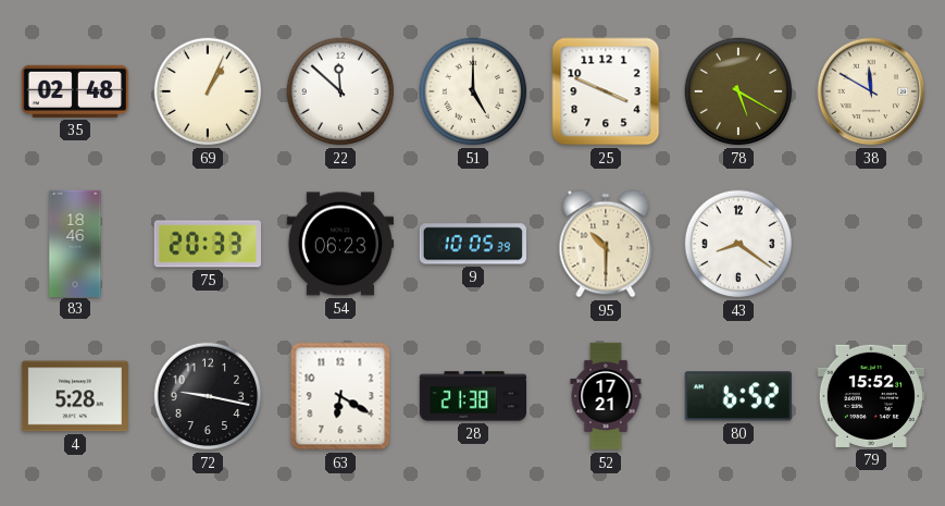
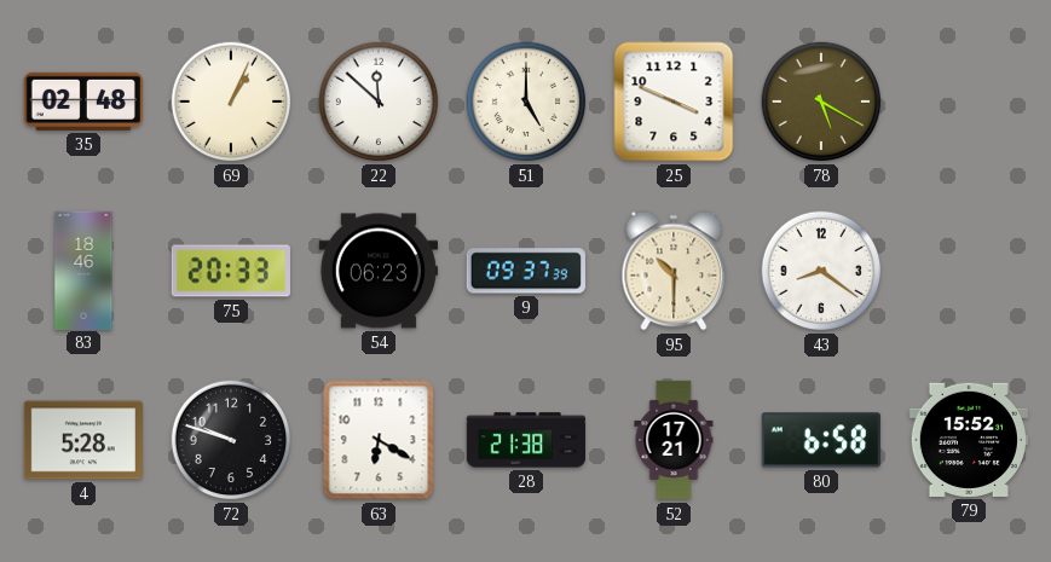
38: 11:50 -> none
9: 10:05 -> 09:37
72: 9:17 -> 9:48
80: 6:52 -> 6:58
